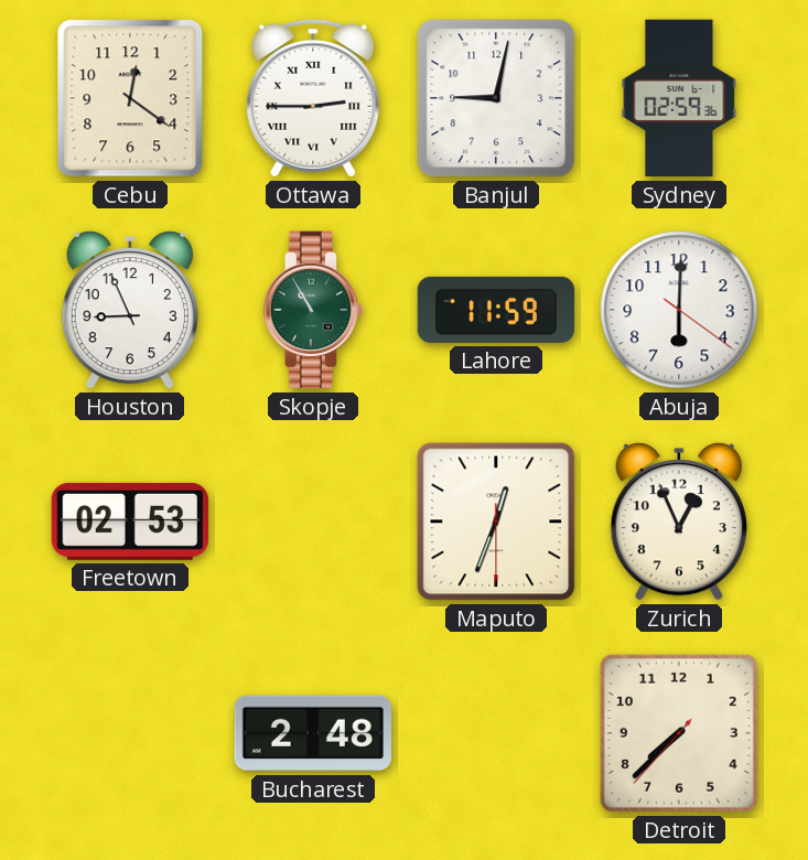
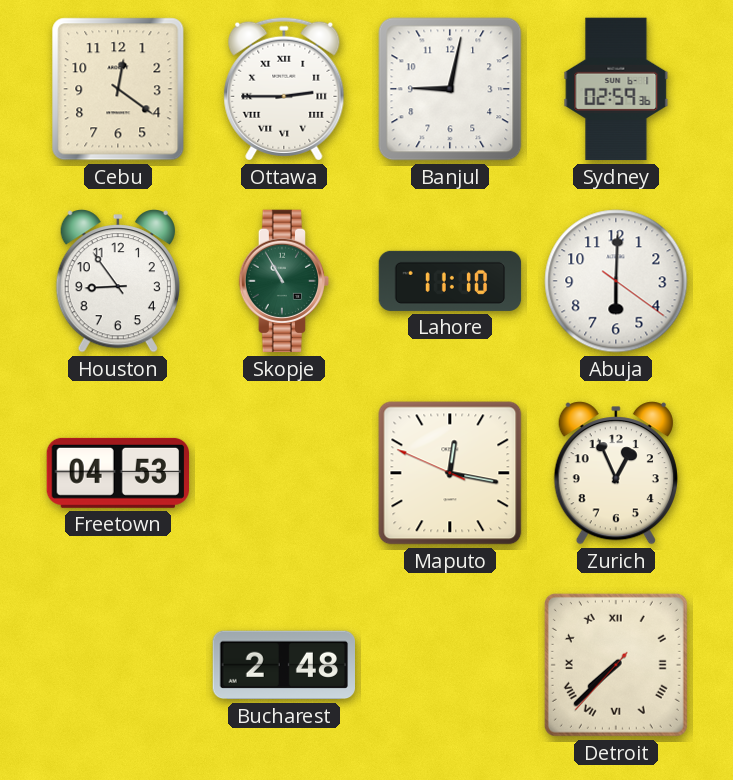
Houston: 8:56 -> 8:54
Lahore: 11:59 -> 11:10
Freetown: 02:53 -> 04:53
Maputo: 12:33 -> 12:16
Detroit numerals: Arabic -> Roman
